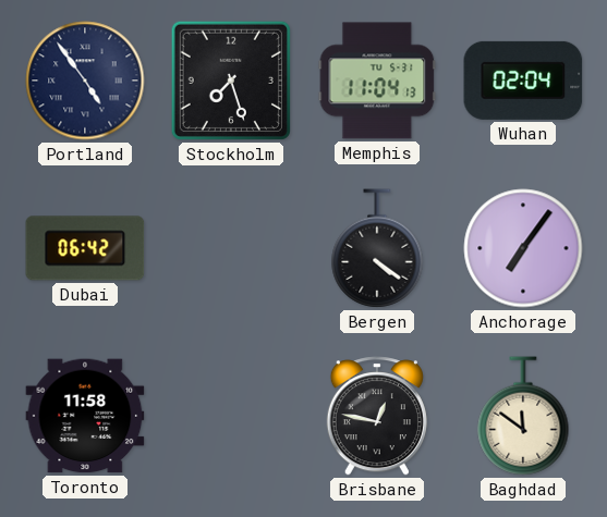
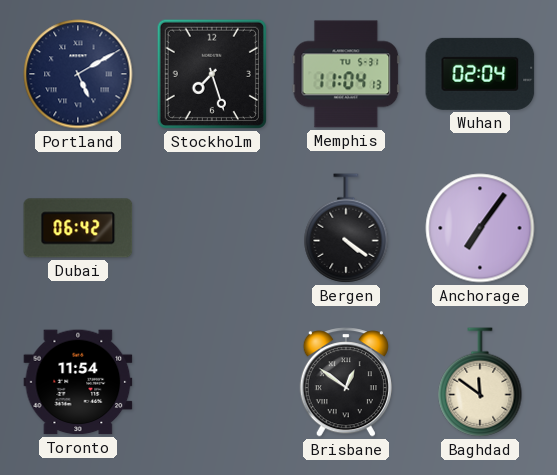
Portland: 4:54 -> 5:10
Toronto: 11:58 -> 11:54
Brisbane: 12:47 -> 12:51
